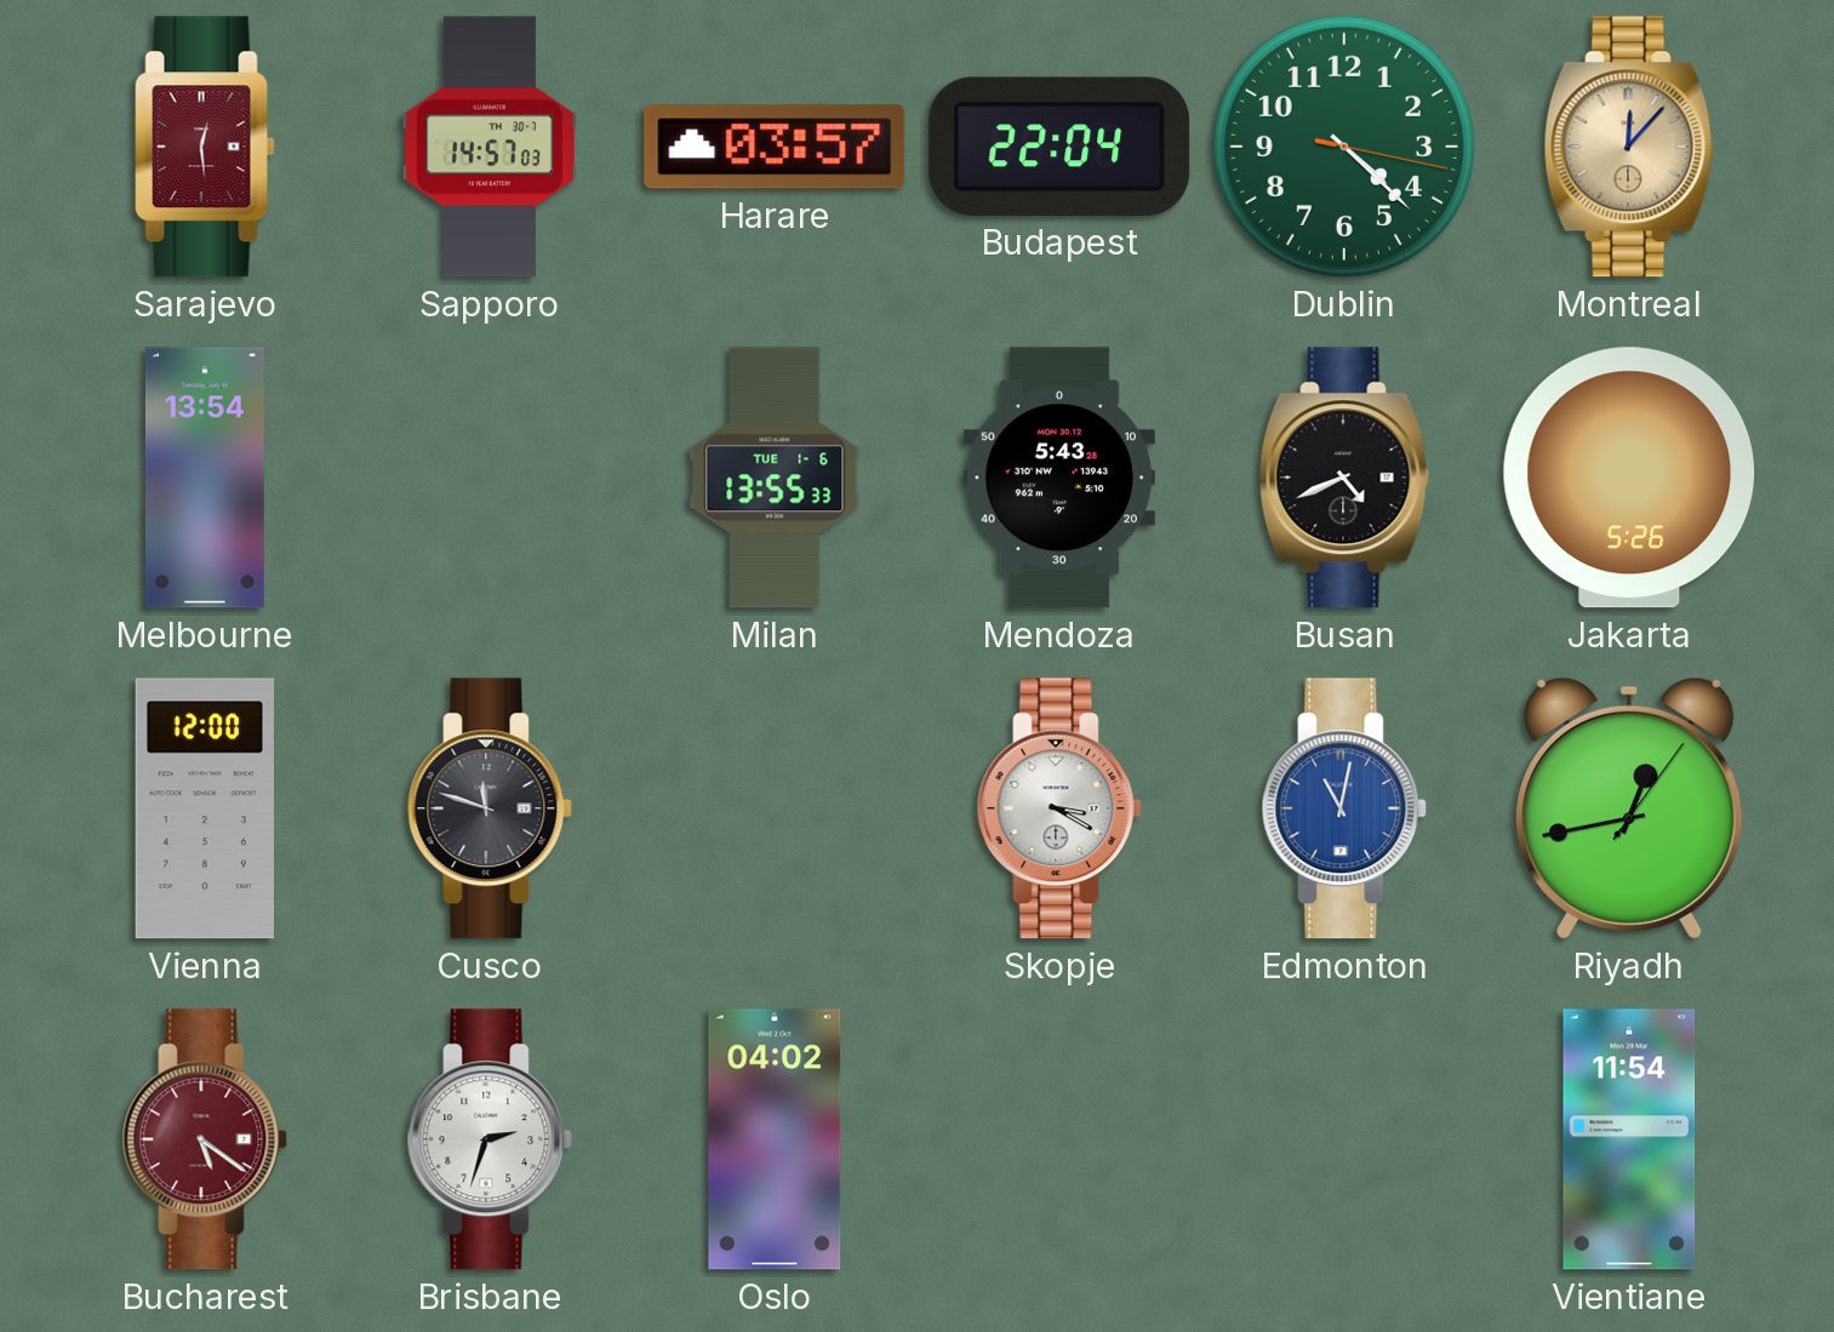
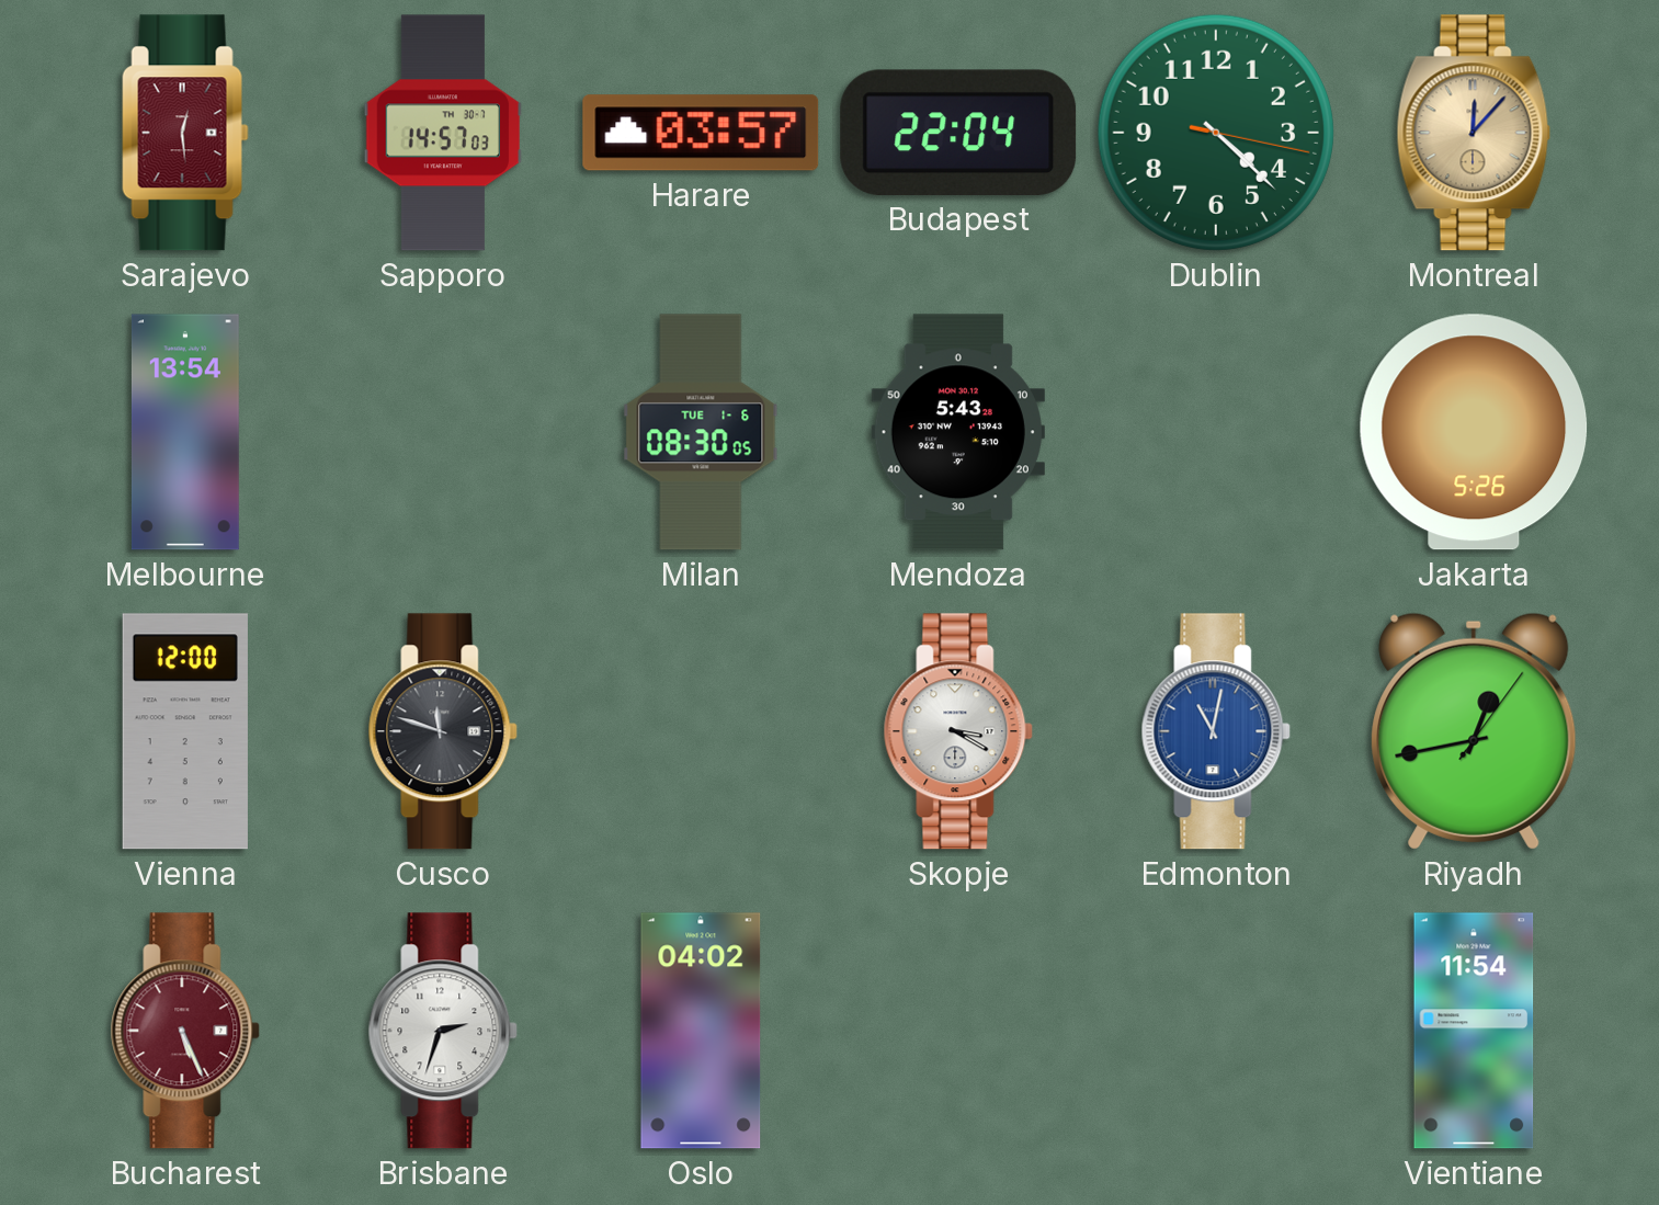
Milan: 13:55 -> 08:30
Busan: 4:41 -> none
Bucharest: 5:21 -> 5:26
